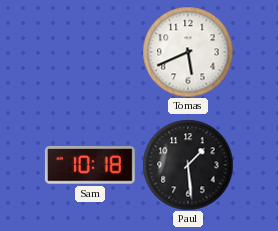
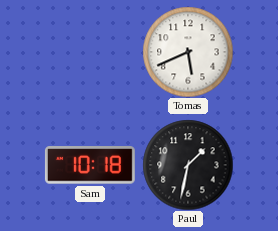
Paul: 1:29 -> 1:32
